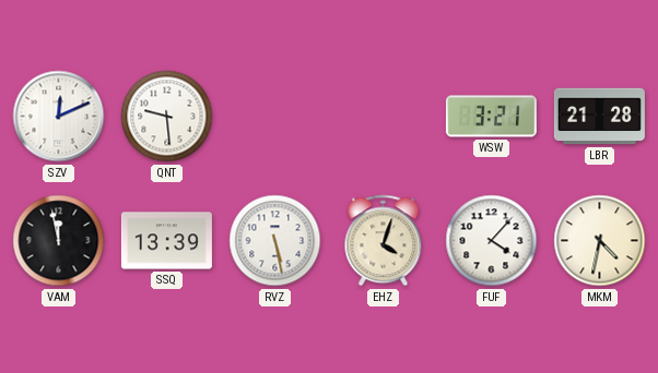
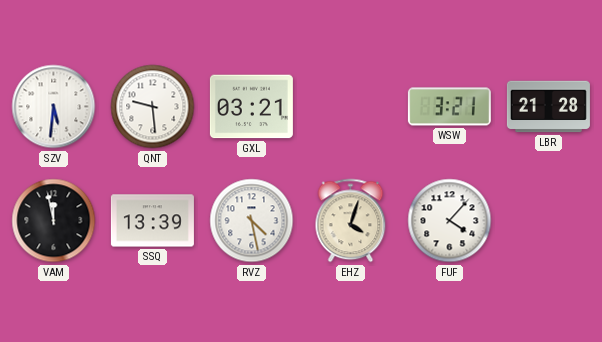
SZV: 12:11 -> 5:31
GXL: none -> 03:21
RVZ: 5:28 -> 4:28
MKM: 4:32 -> none
